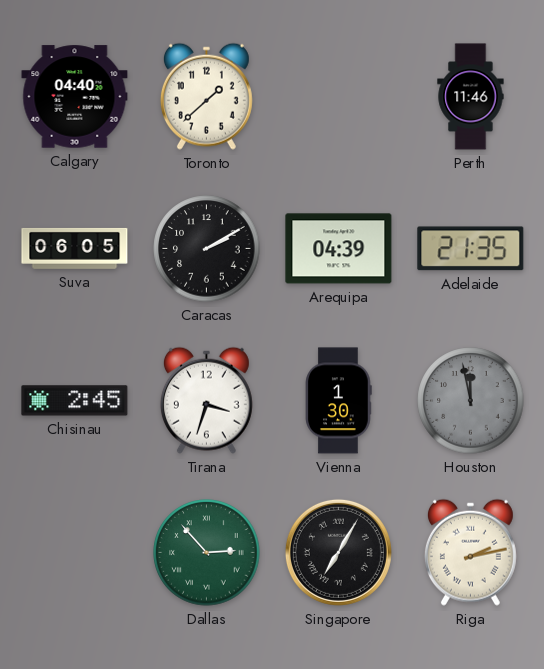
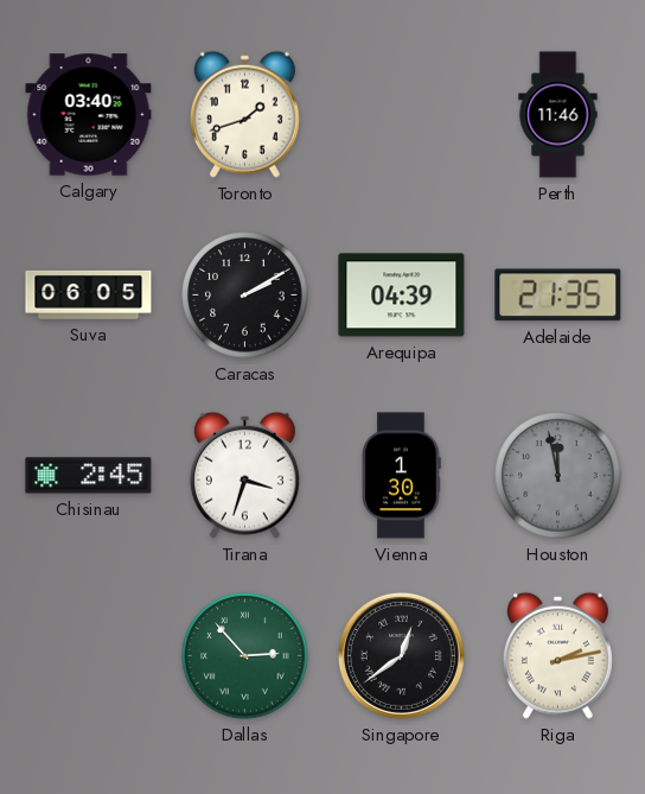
Calgary: 04:40 -> 03:40
Toronto: 1:38 -> 1:42
Singapore: 7:05 -> 12:39
